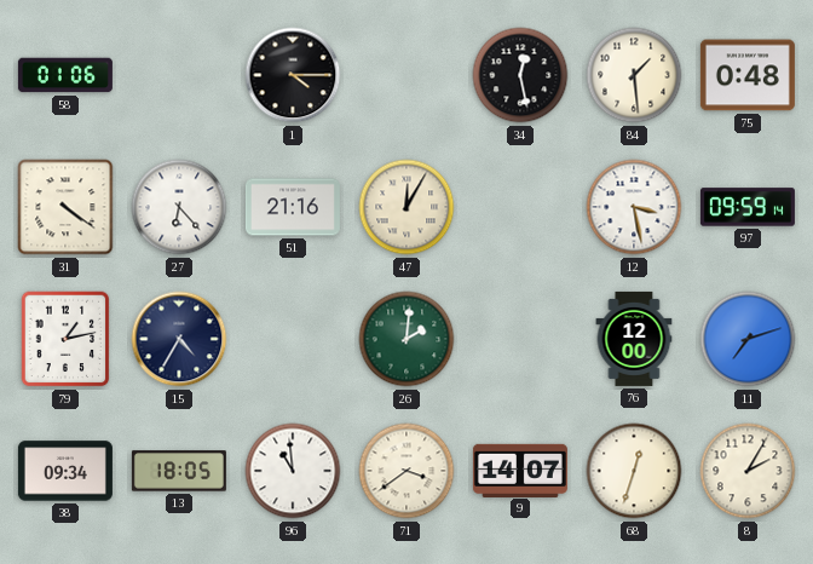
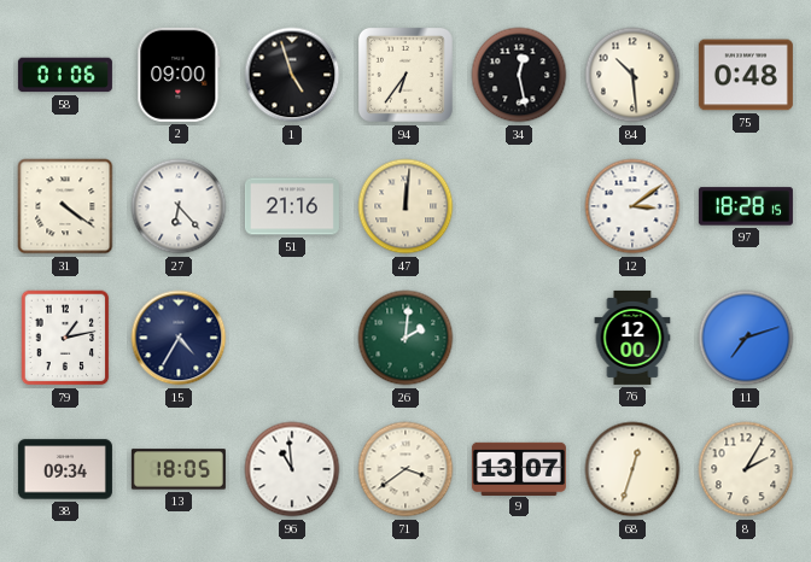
2: none -> 09:00
1: 4:15 -> 4:57
94: none -> 6:36
84: 1:29 -> 10:29
47: 12:05 -> 12:01
12: 3:28 -> 3:09
97: 09:59 -> 18:28
9: 14:07 -> 13:07
